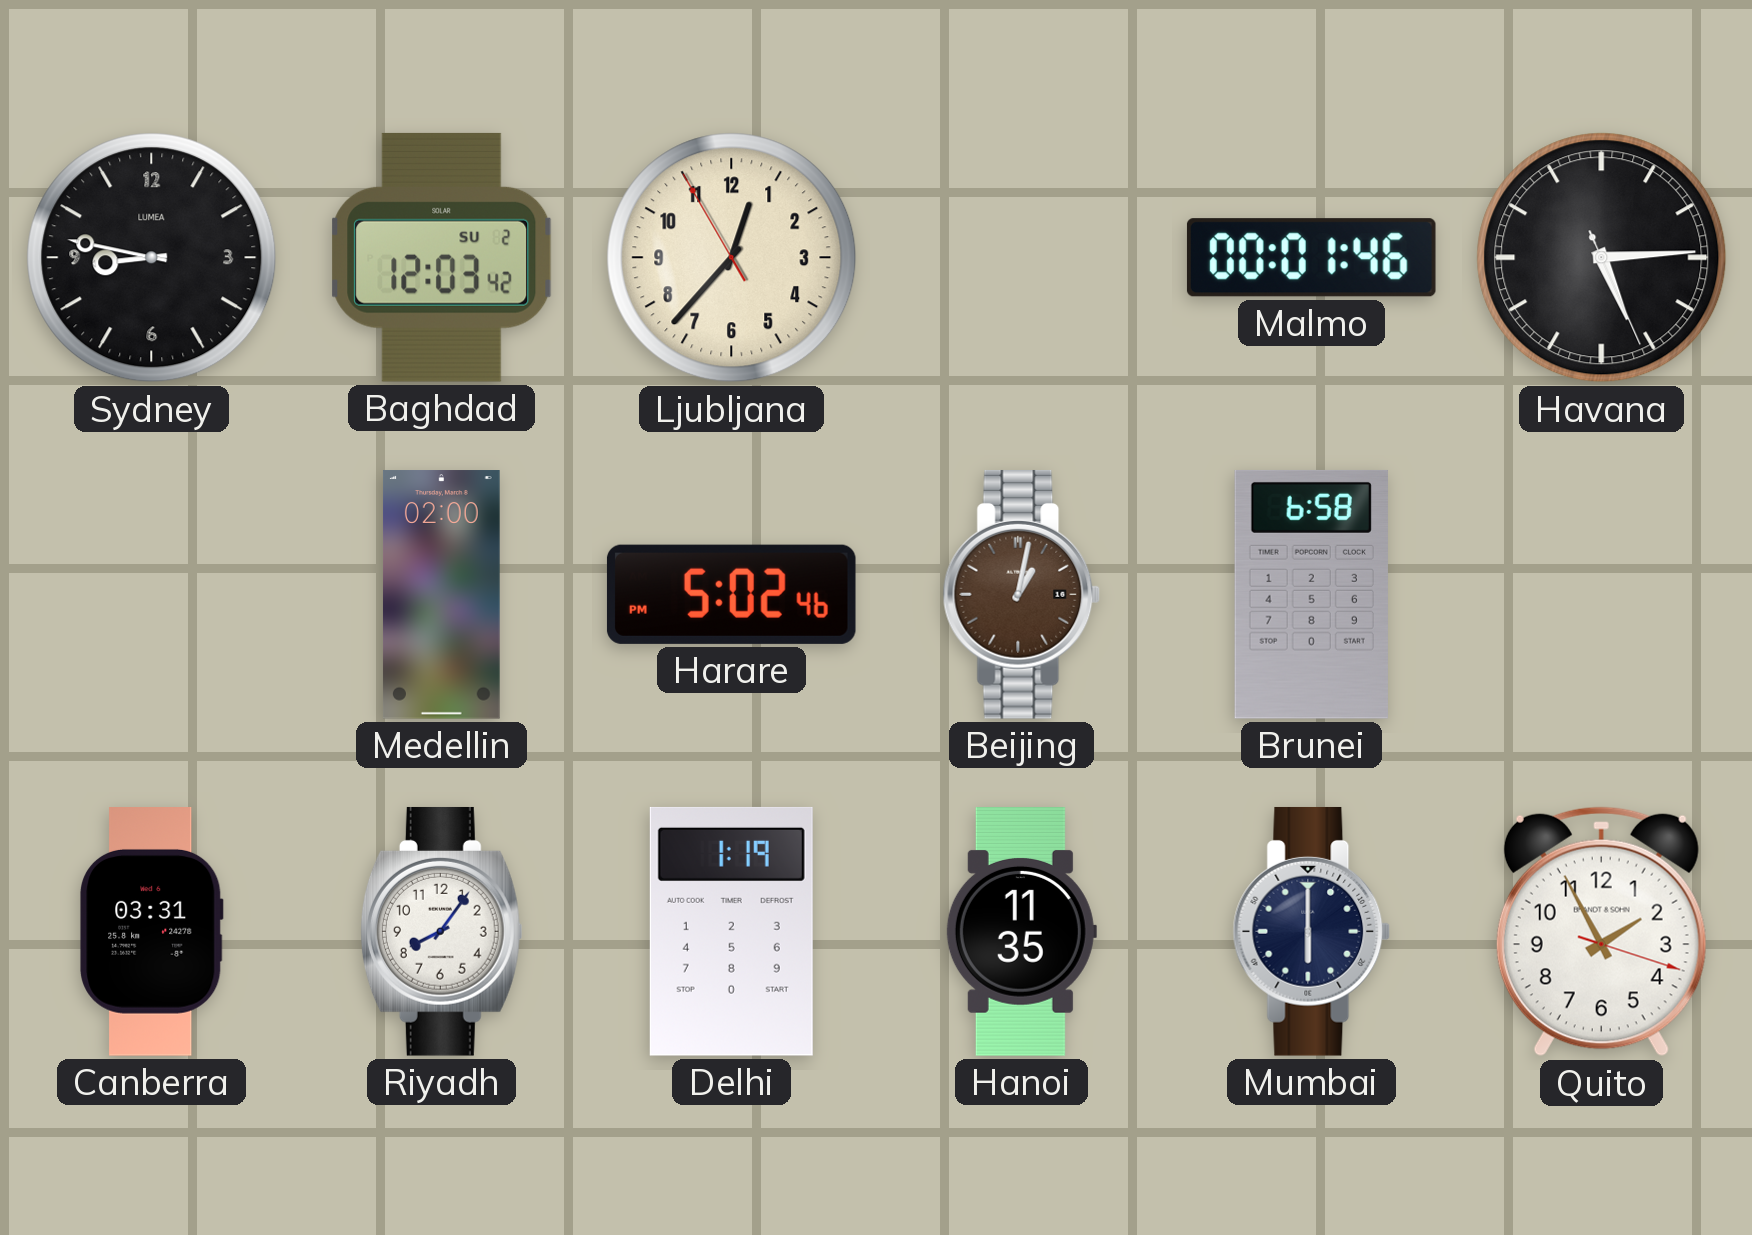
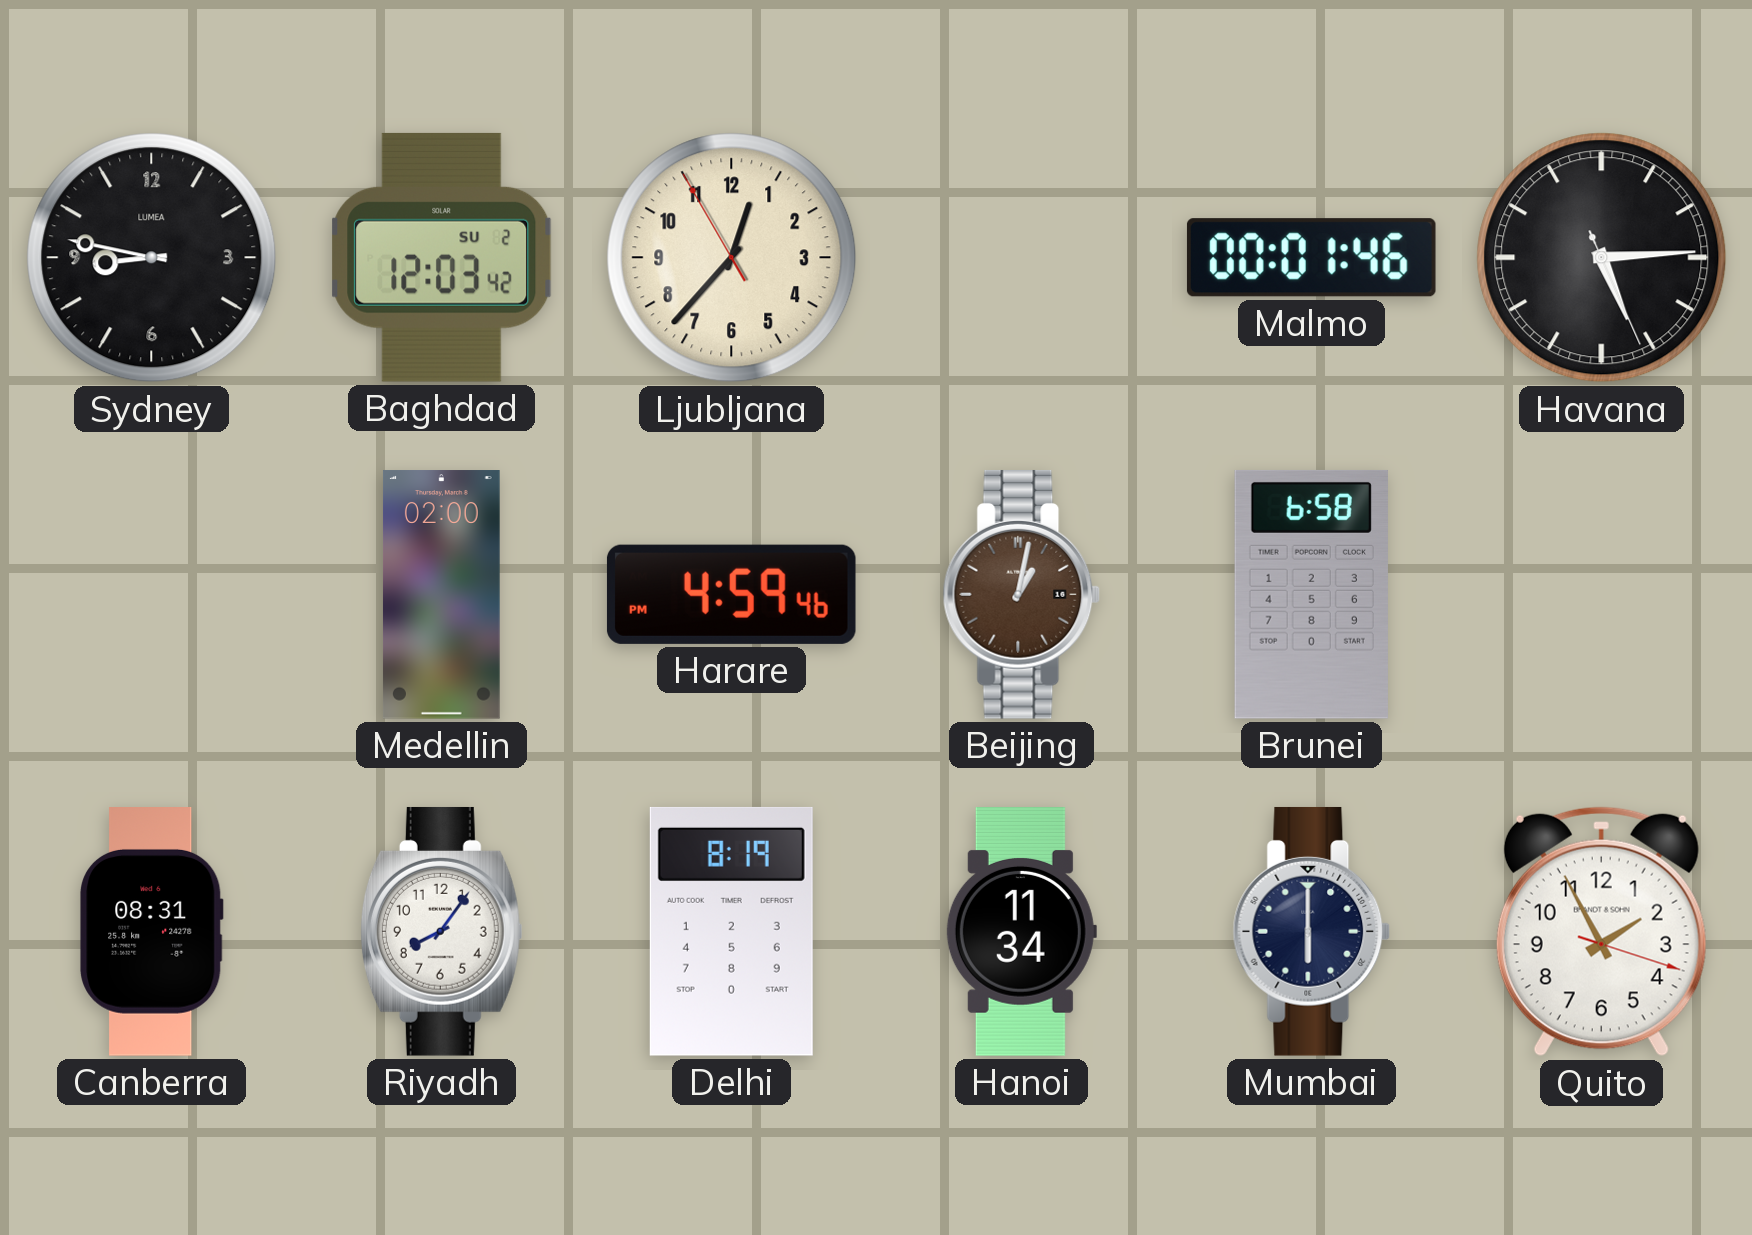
Harare: 5:02 -> 4:59
Canberra: 03:31 -> 08:31
Delhi: 1:19 -> 8:19
Hanoi: 11:35 -> 11:34
